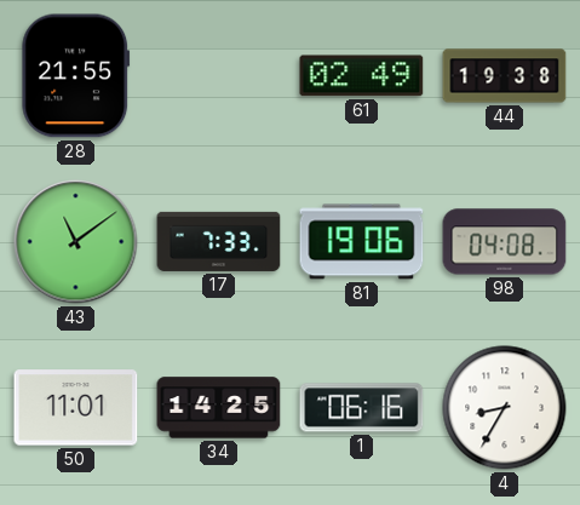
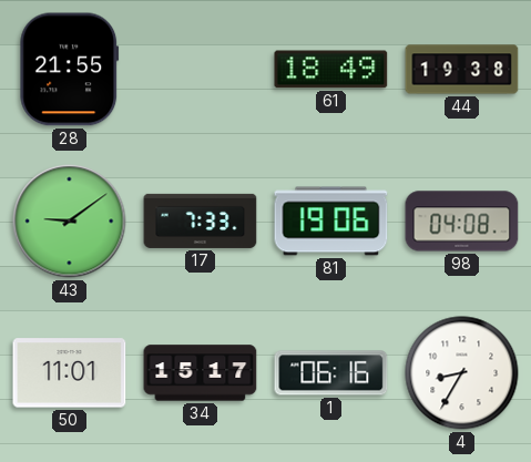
61: 02:49 -> 18:49
43: 11:09 -> 9:09
34: 14:25 -> 15:17
